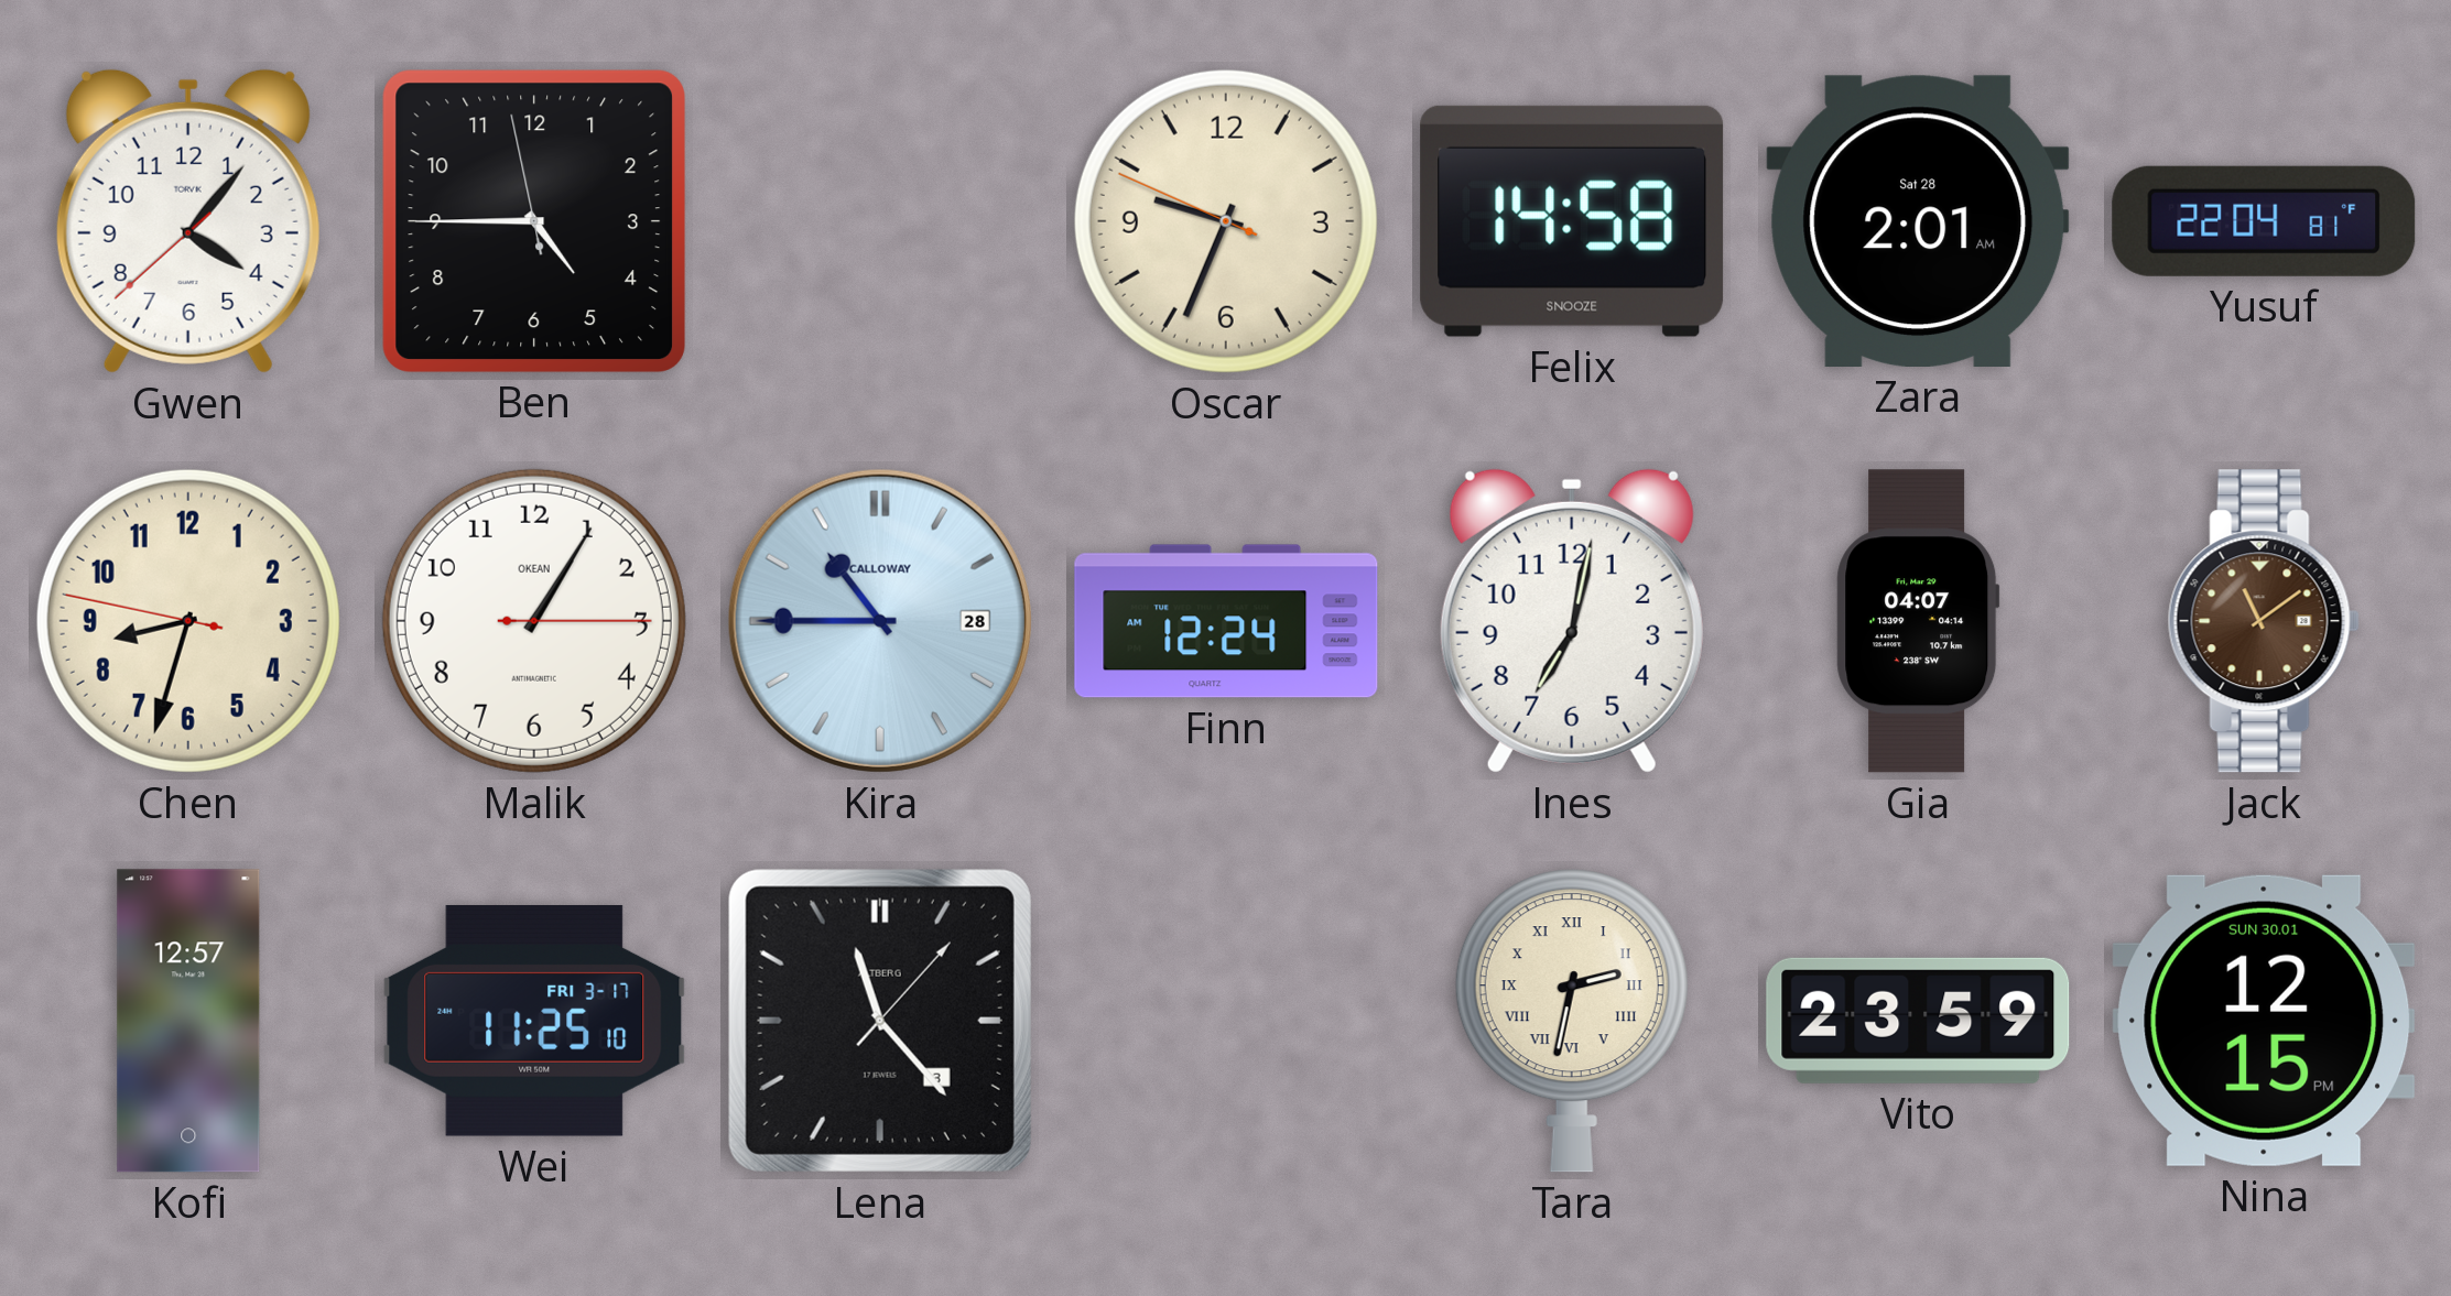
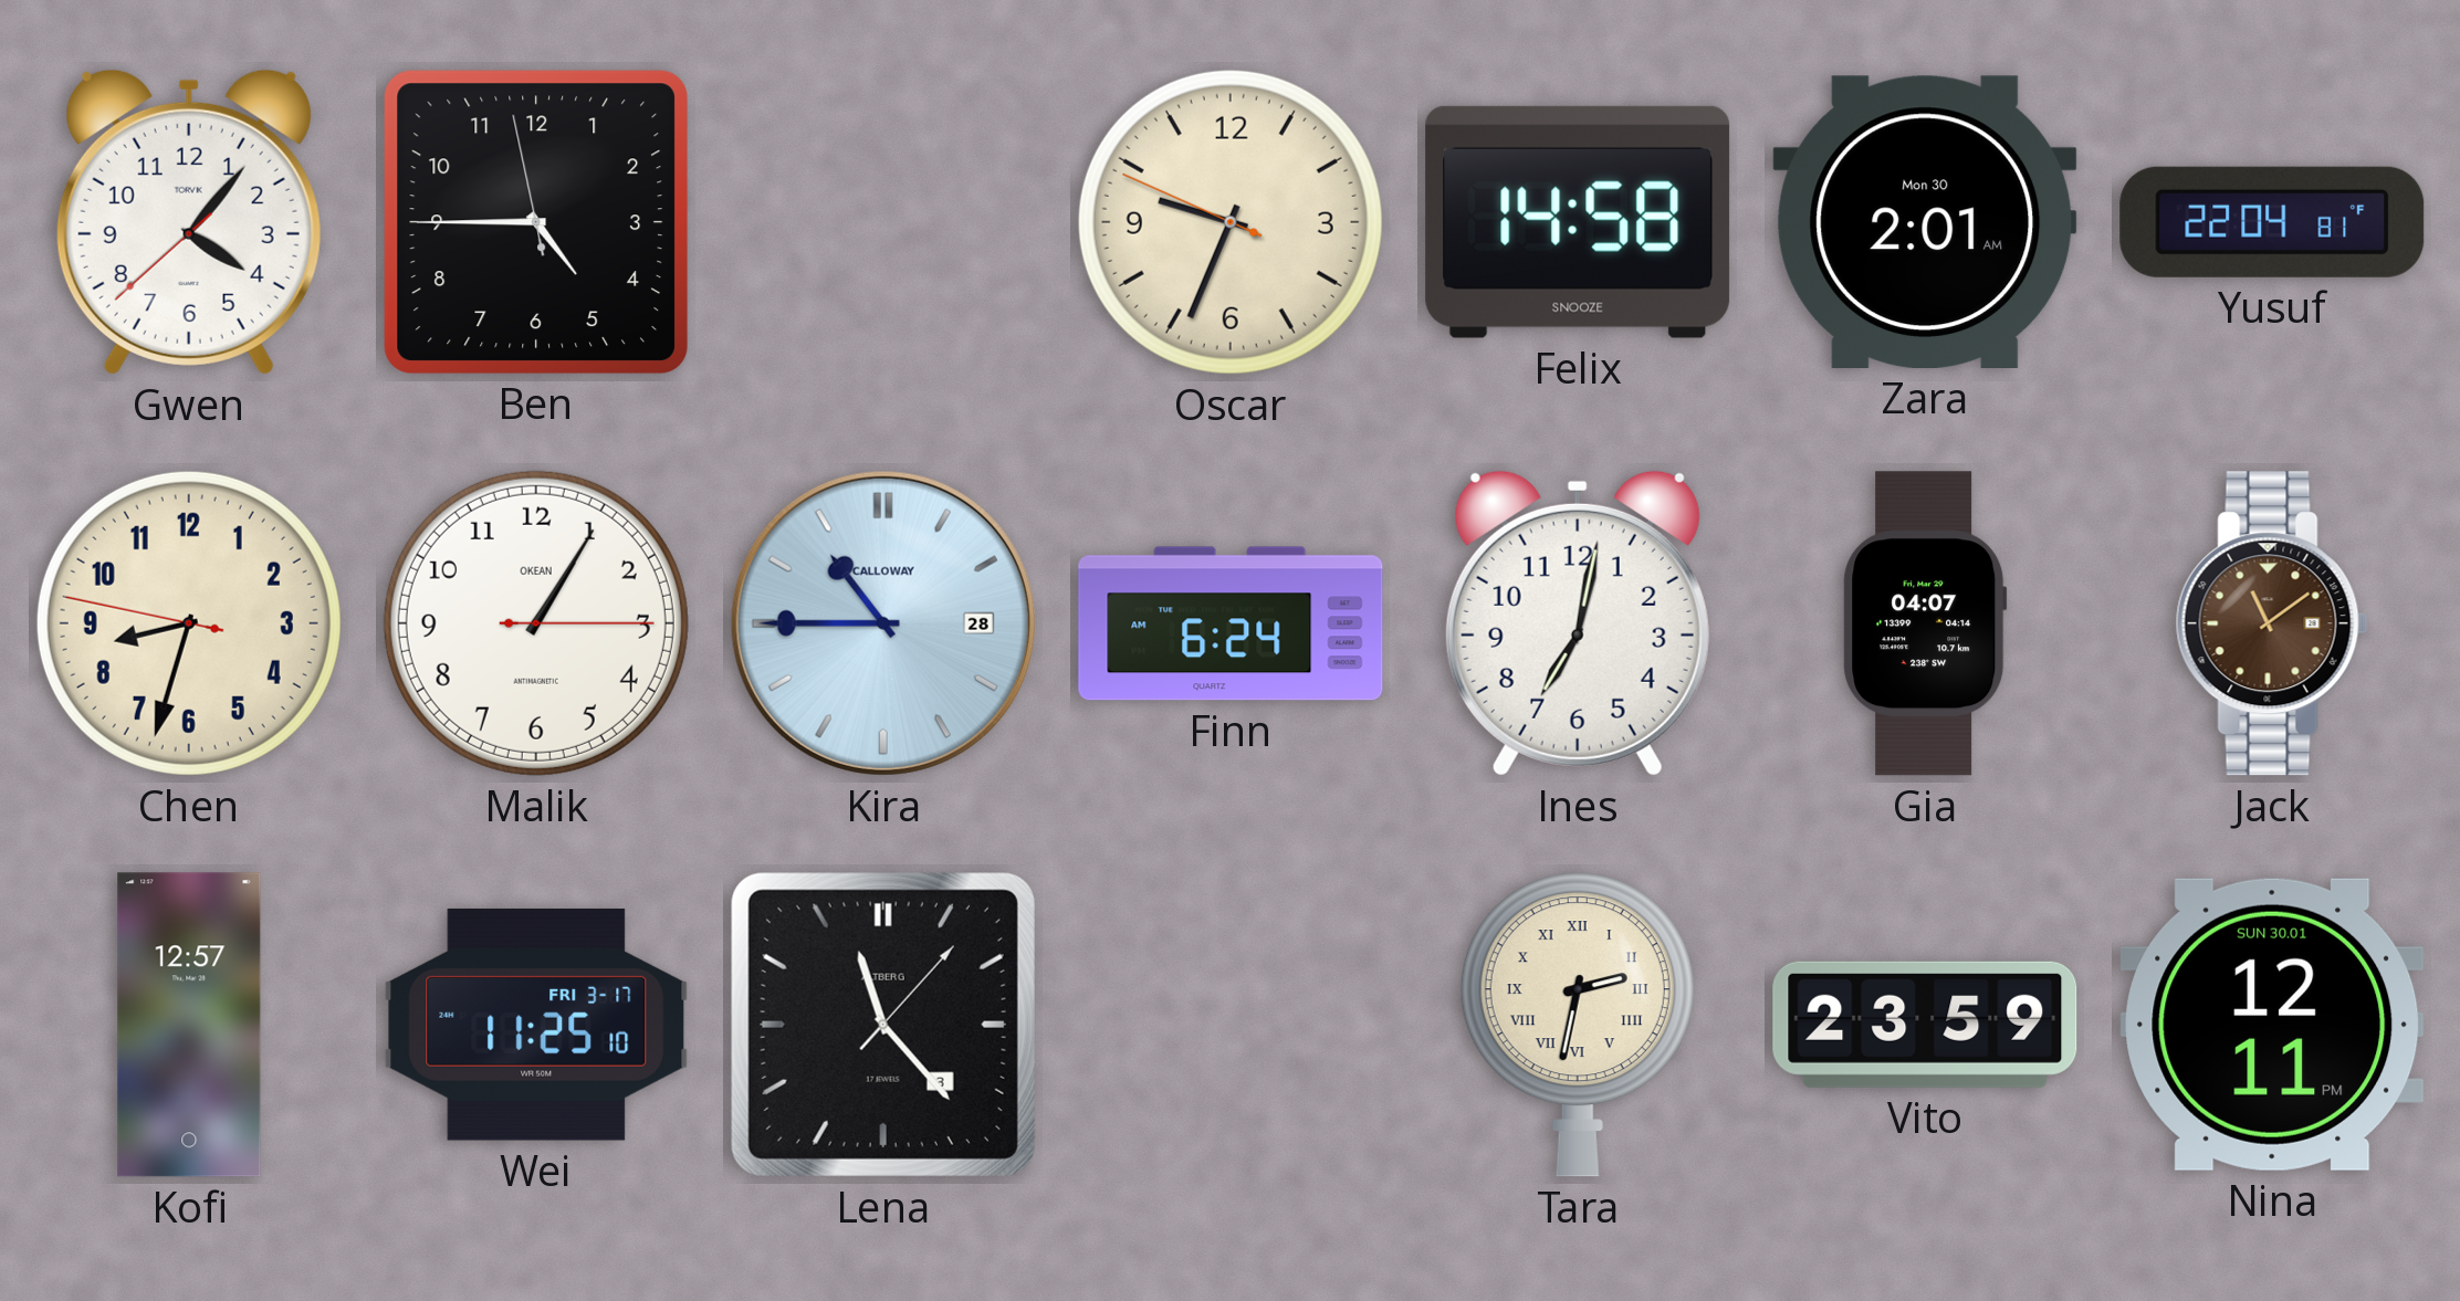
Zara date: Sat 28 -> Mon 30
Finn: 12:24 -> 6:24
Nina: 12:15 -> 12:11
